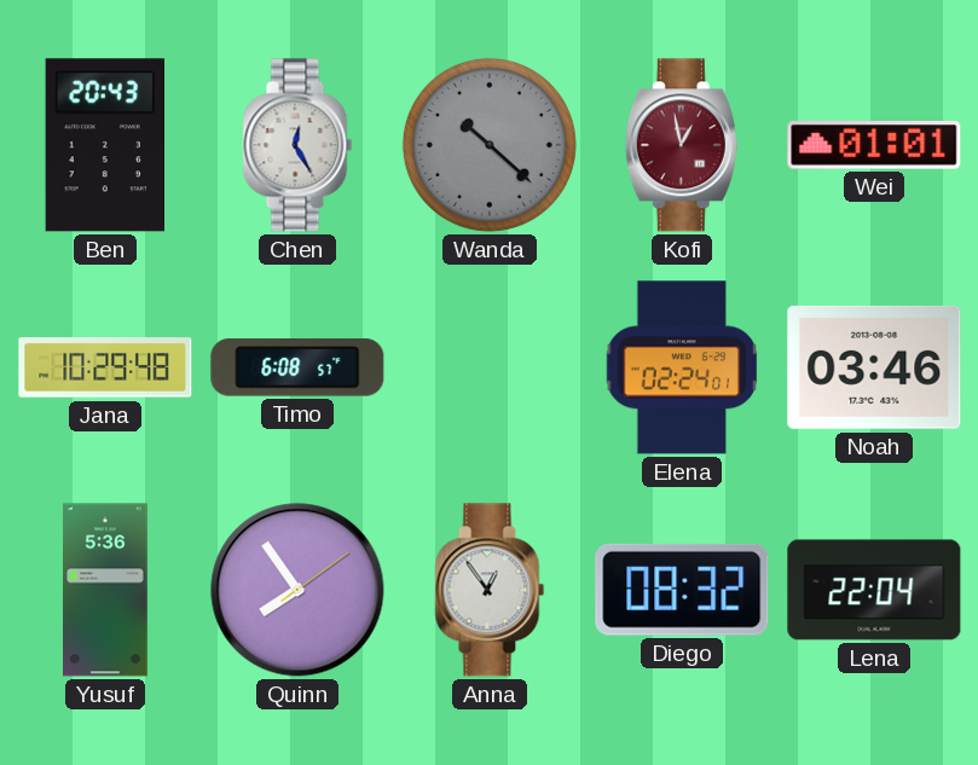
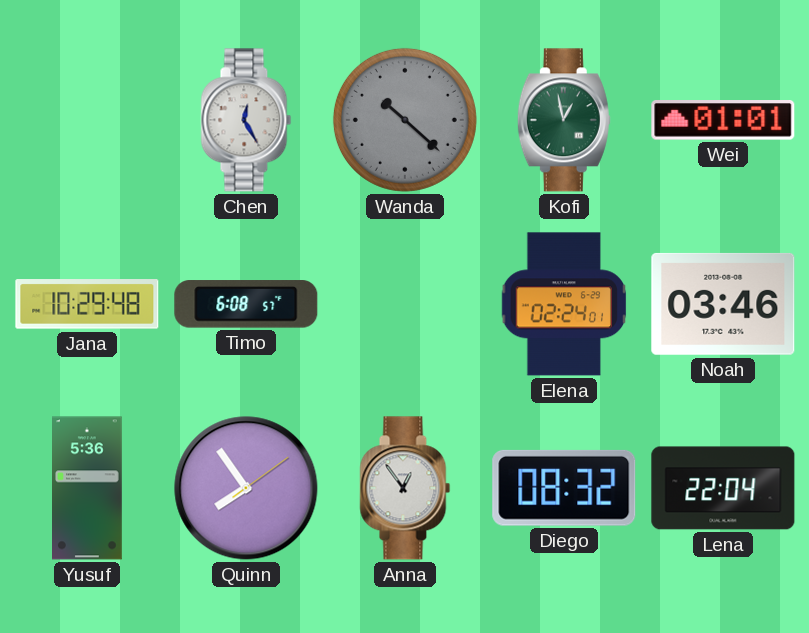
Ben: 20:43 -> none
Kofi dial: burgundy -> green
